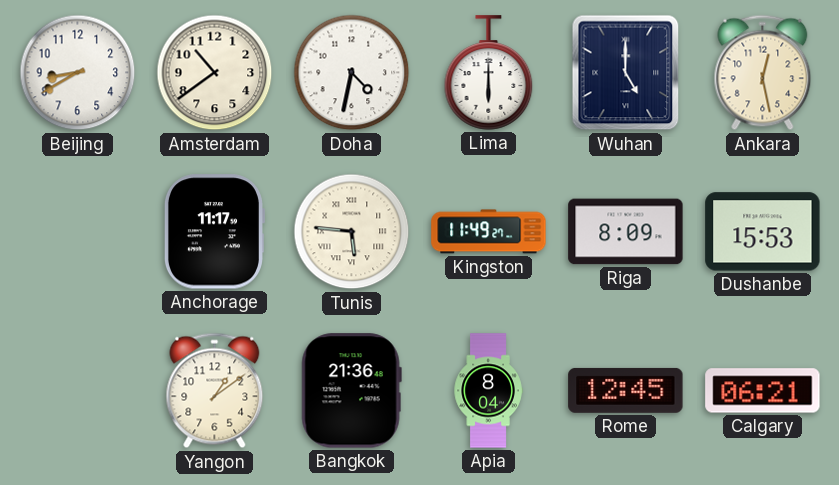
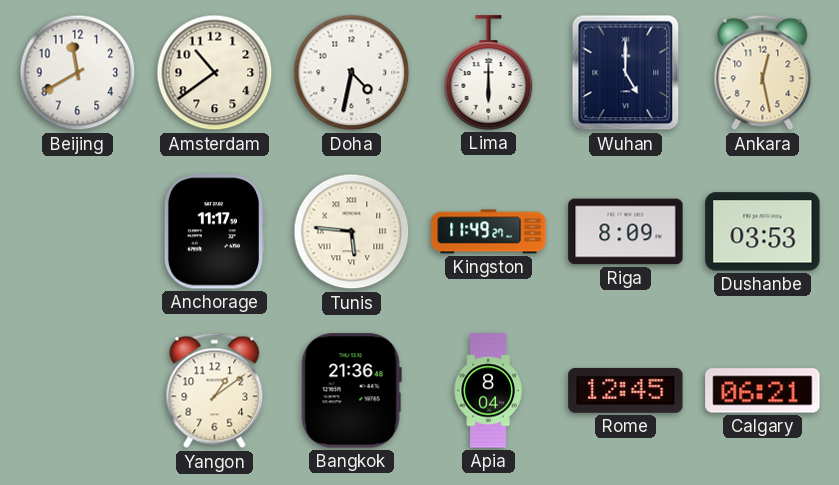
Beijing: 8:40 -> 11:40
Dushanbe: 15:53 -> 03:53
